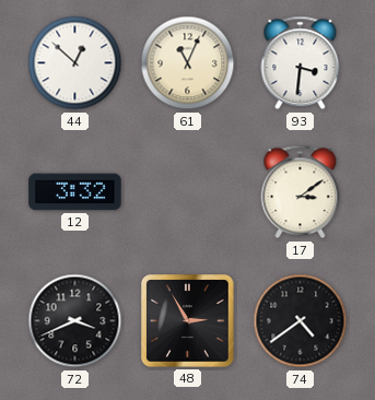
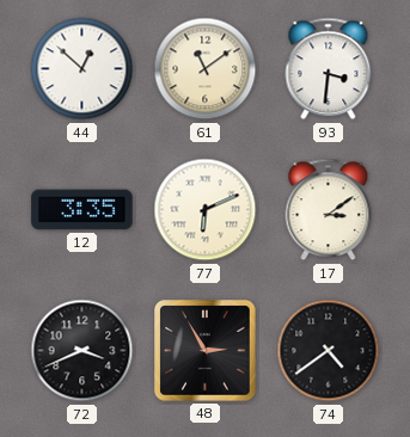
61: 11:04 -> 11:09
12: 3:32 -> 3:35
77: none -> 6:11
